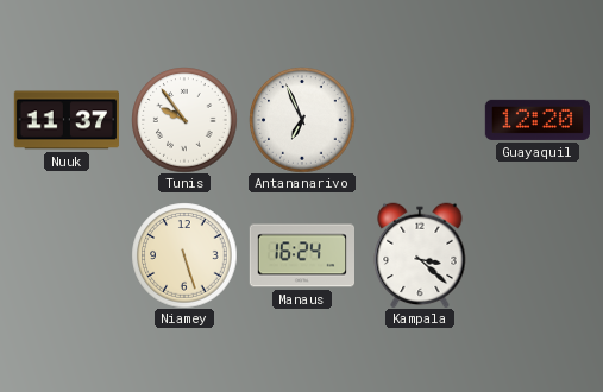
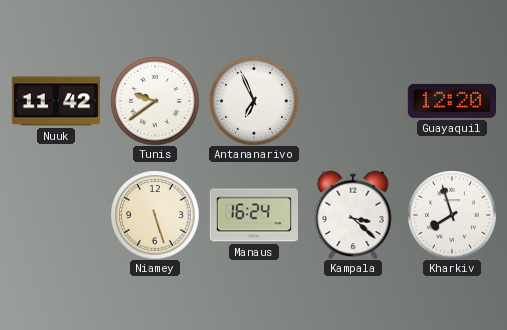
Nuuk: 11:37 -> 11:42
Tunis: 9:54 -> 9:39
Kharkiv: none -> 7:57
